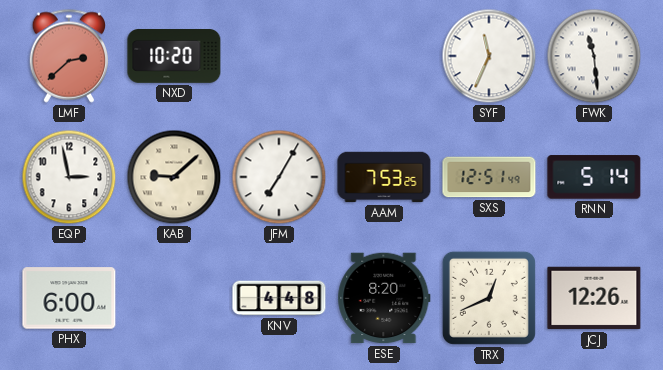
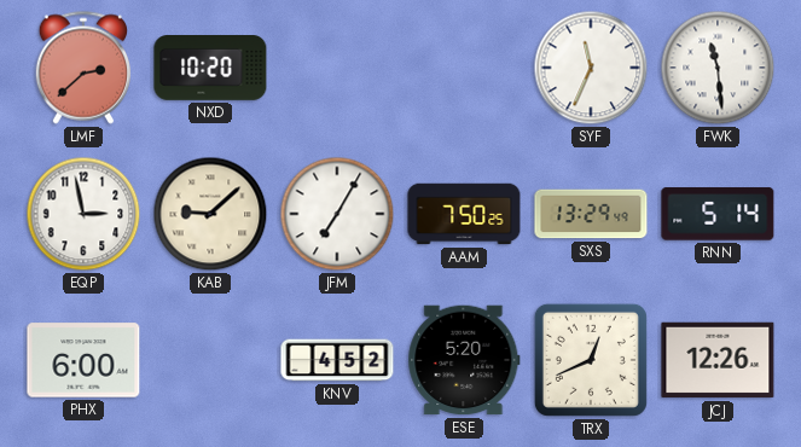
AAM: 7:53 -> 7:50
SXS: 12:51 -> 13:29
KNV: 4:48 -> 4:52
ESE: 8:20 -> 5:20
